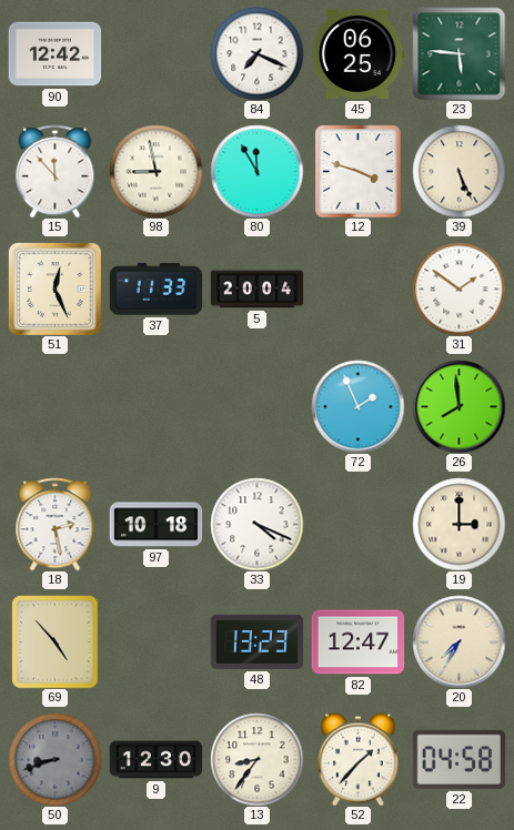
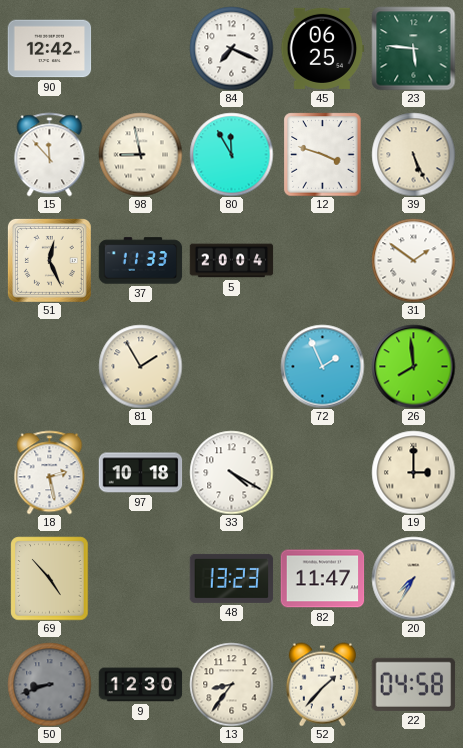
81: none -> 1:55
33: 4:19 -> 4:20
82: 12:47 -> 11:47
